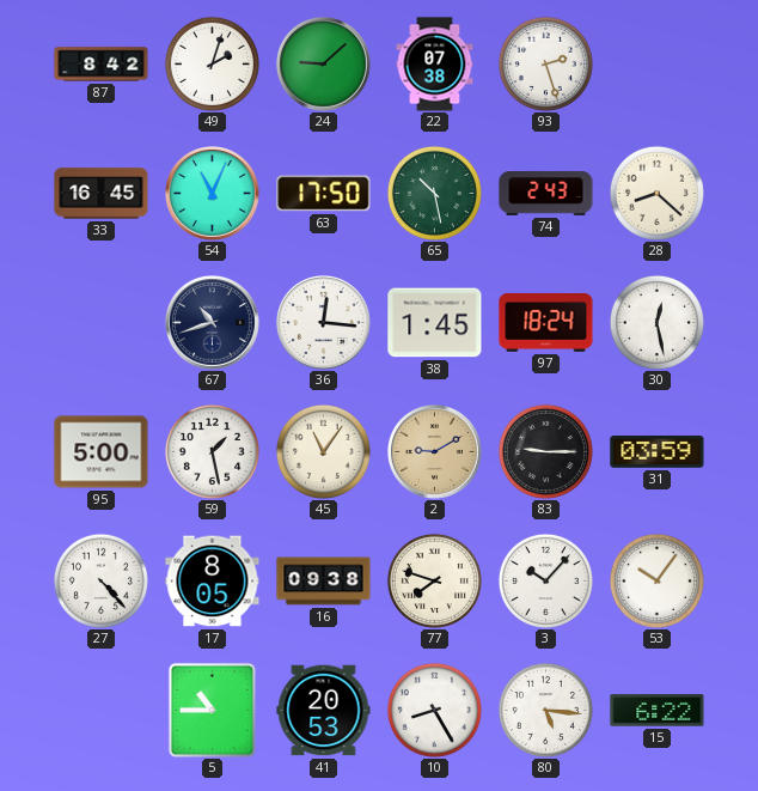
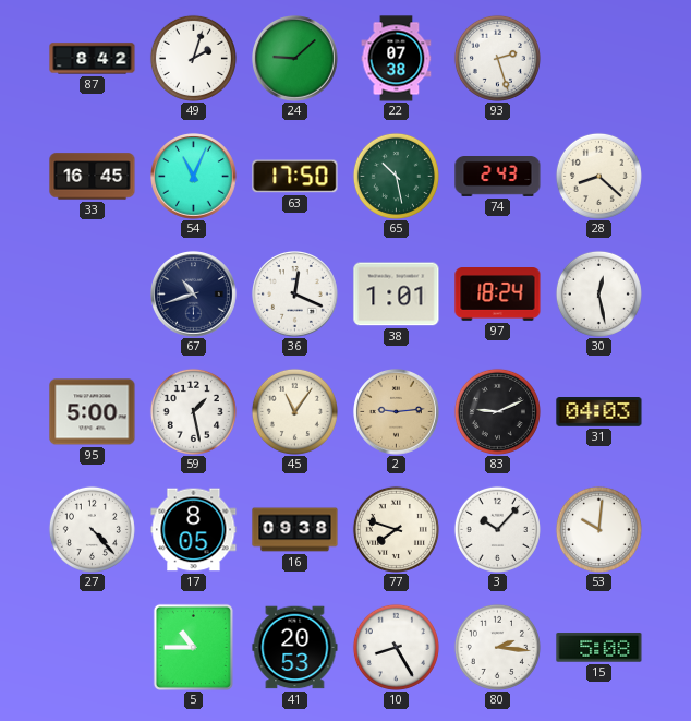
36: 12:16 -> 12:19
38: 1:45 -> 1:01
2: 9:10 -> 9:14
83: 9:15 -> 9:11
31: 03:59 -> 04:03
53: 10:06 -> 10:01
80: 5:16 -> 2:16
15: 6:22 -> 5:08
